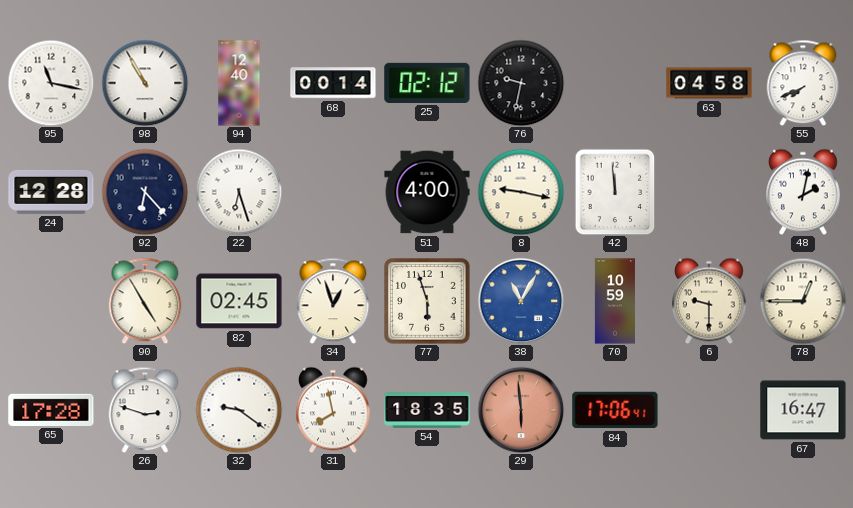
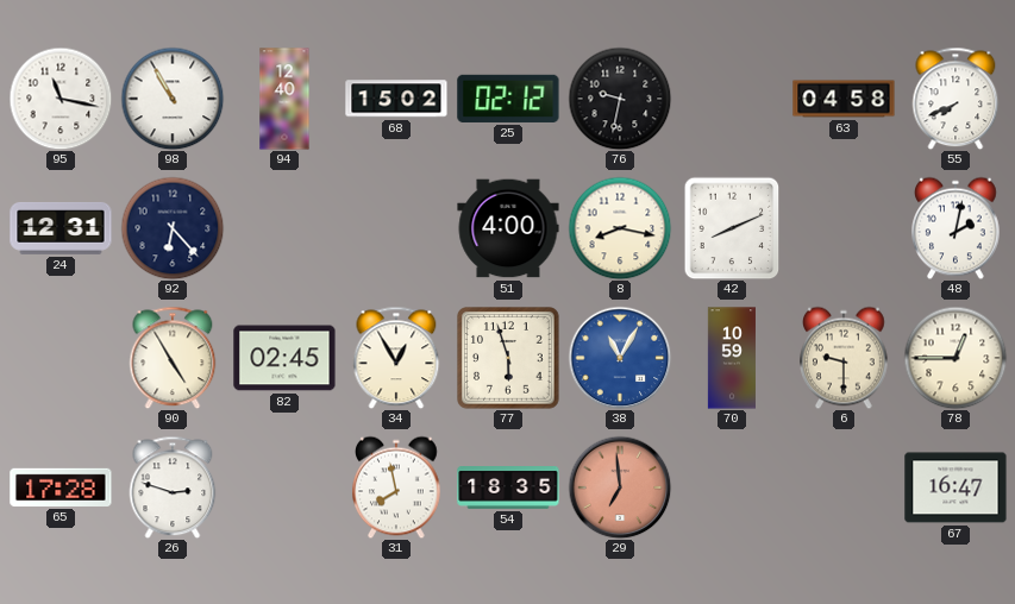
68: 00:14 -> 15:02
24: 12:28 -> 12:31
22: 6:27 -> none
8: 9:17 -> 8:17
42: 11:59 -> 8:11
34: 12:57 -> 12:55
32: 9:21 -> none
29: 5:59 -> 6:59
84: 17:06 -> none
